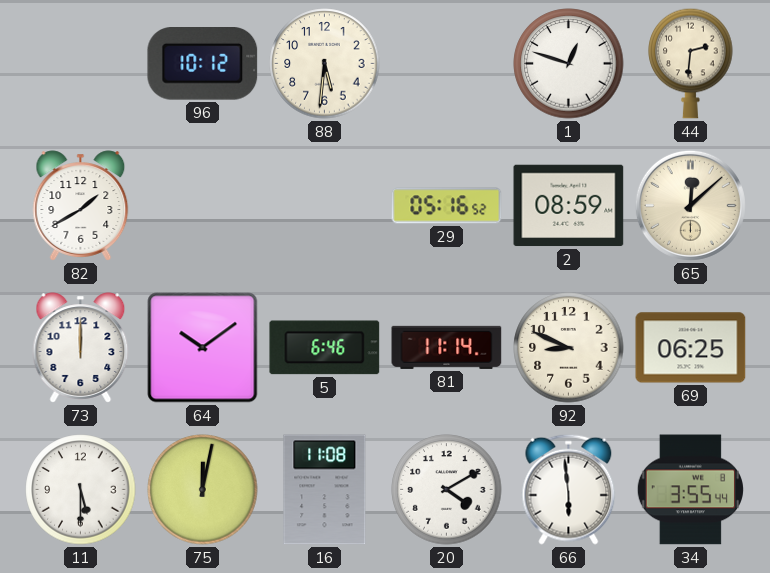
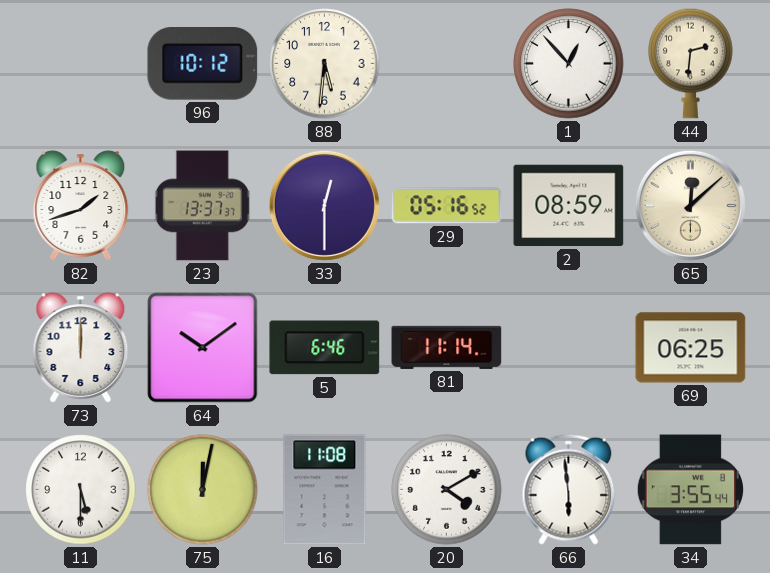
1: 12:48 -> 12:53
82: 1:40 -> 1:42
23: none -> 13:37
33: none -> 12:30
92: 8:49 -> none
